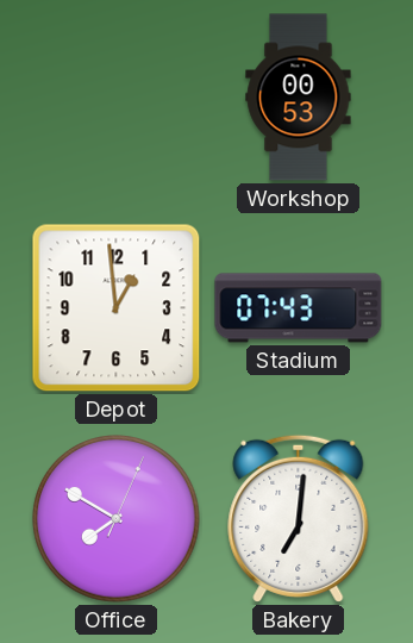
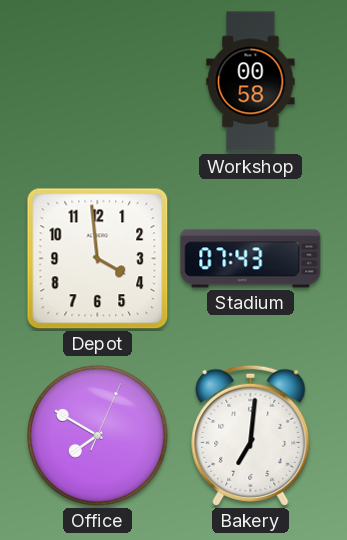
Workshop: 00:53 -> 00:58
Depot: 12:59 -> 3:59
